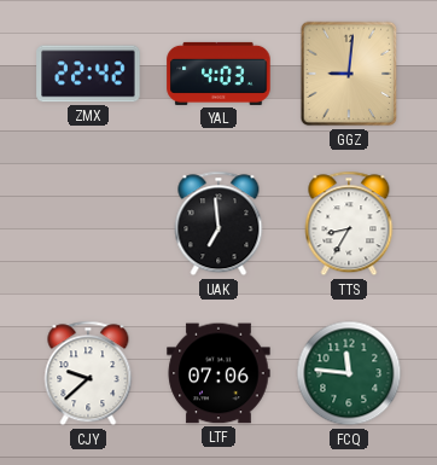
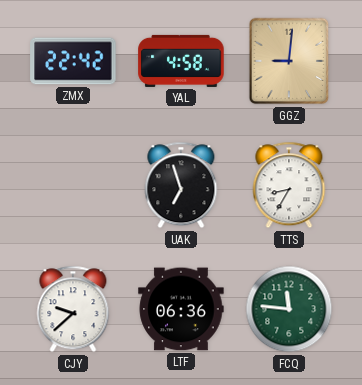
YAL: 4:03 -> 4:58
UAK: 6:59 -> 6:57
LTF: 07:06 -> 06:36
